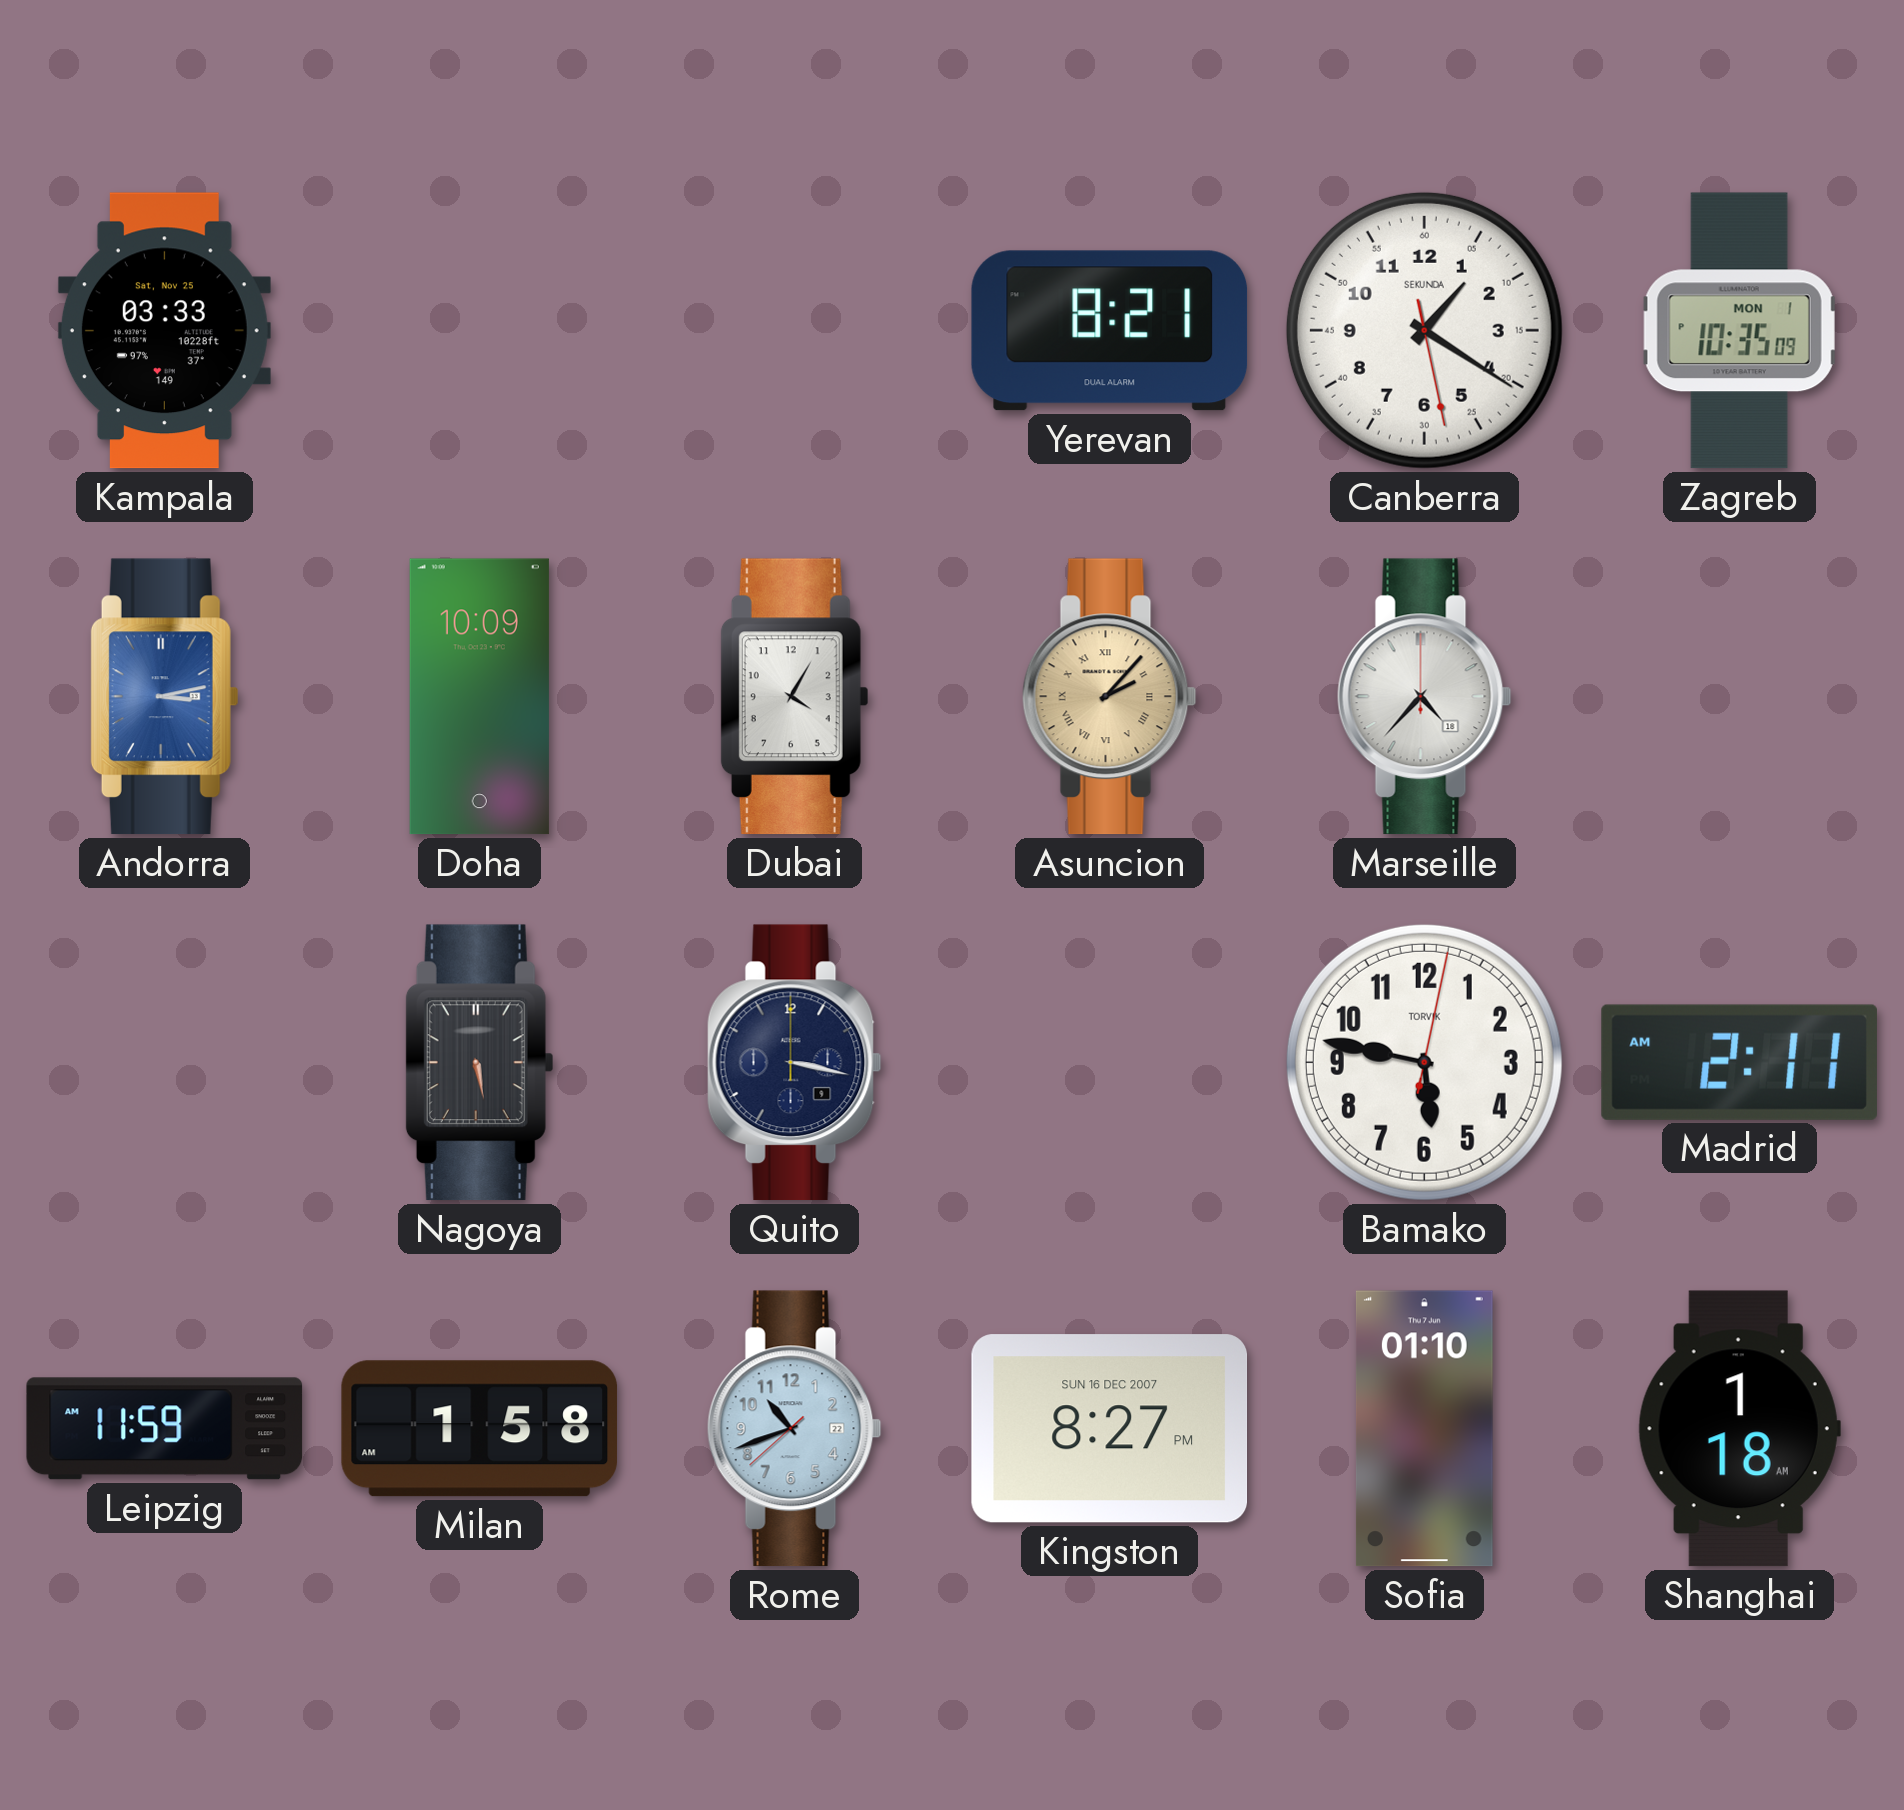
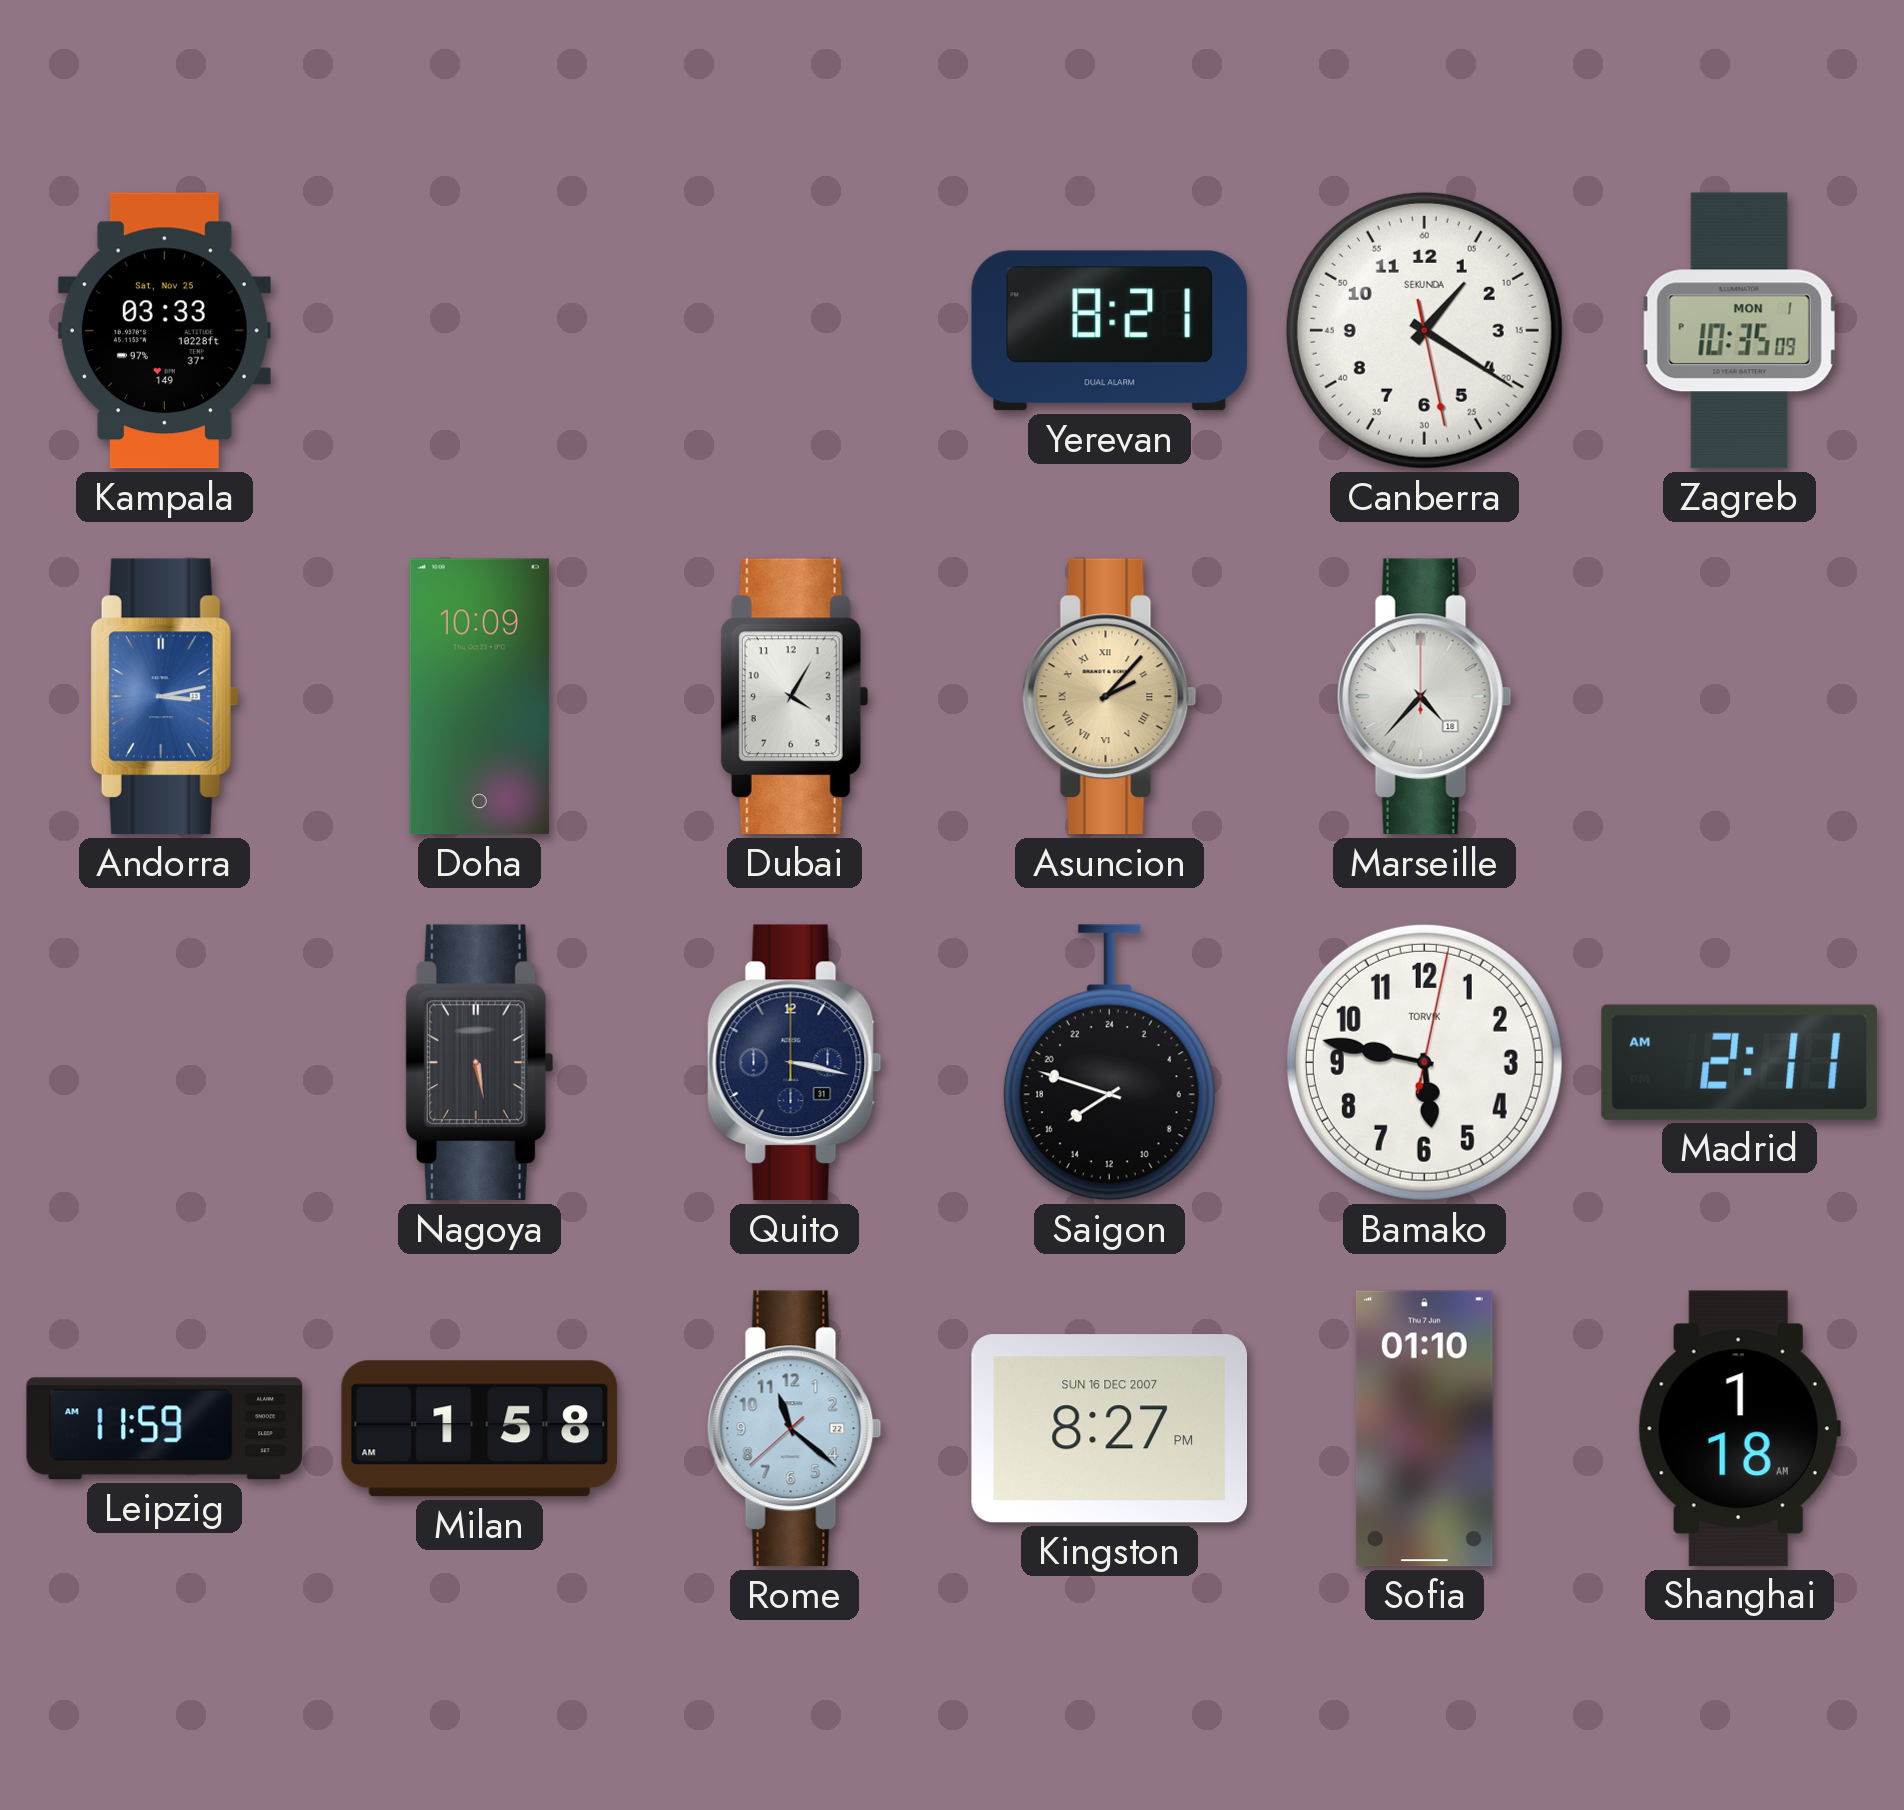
Quito date: 9 -> 31
Saigon: none -> 15:48
Rome: 10:41 -> 11:21
